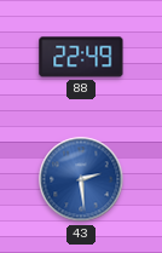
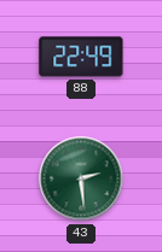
43 dial: blue -> green
